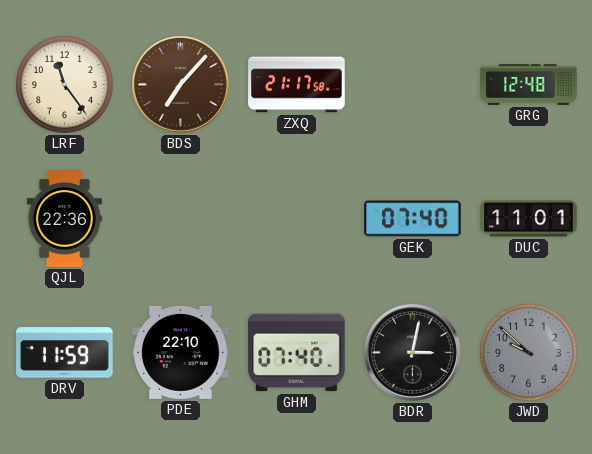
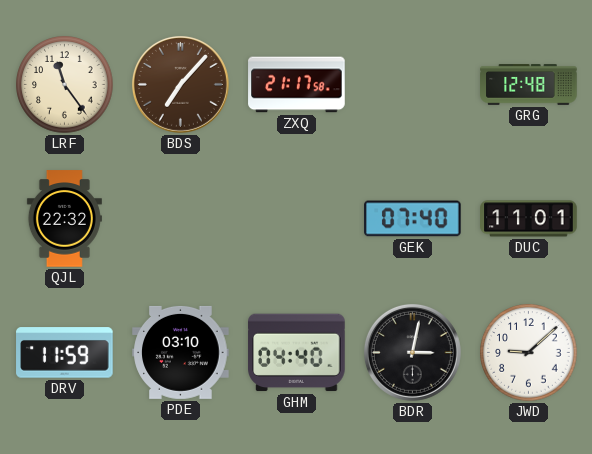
QJL: 22:36 -> 22:32
PDE: 22:10 -> 03:10
GHM: 07:40 -> 04:40
JWD: 9:52 -> 9:08
JWD dial: grey -> white
